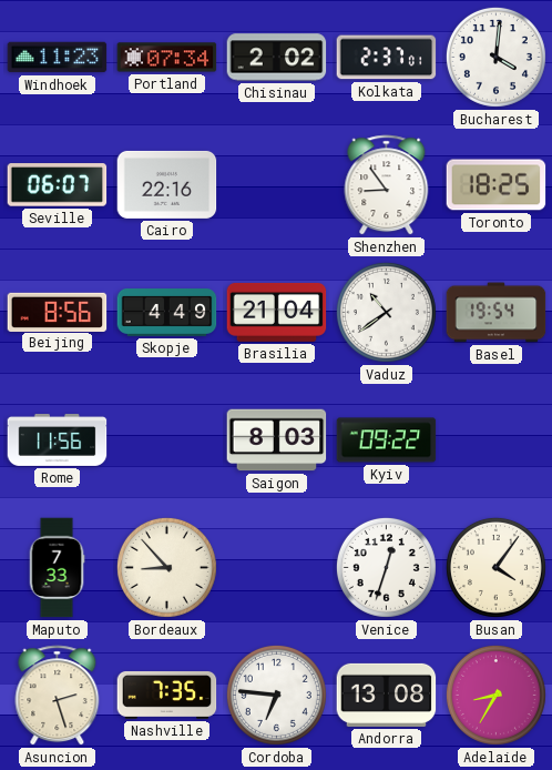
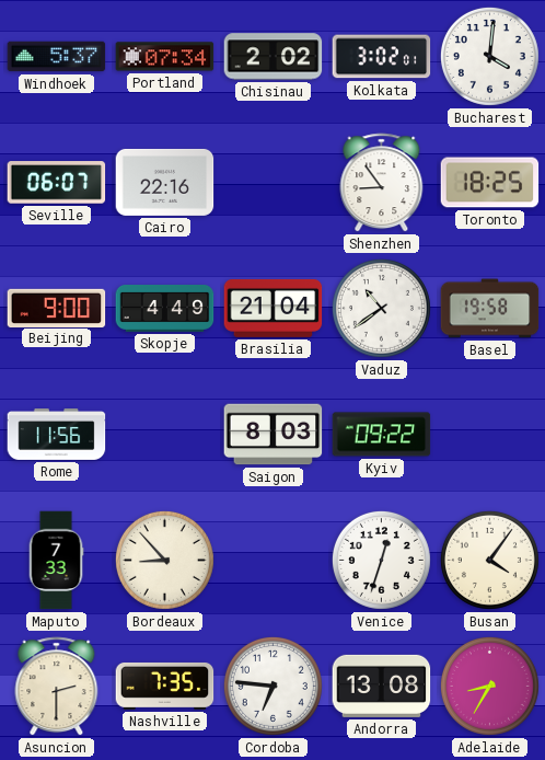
Windhoek: 11:23 -> 5:37
Kolkata: 2:37 -> 3:02
Beijing: 8:56 -> 9:00
Basel: 19:54 -> 19:58
Asuncion: 2:27 -> 2:30
